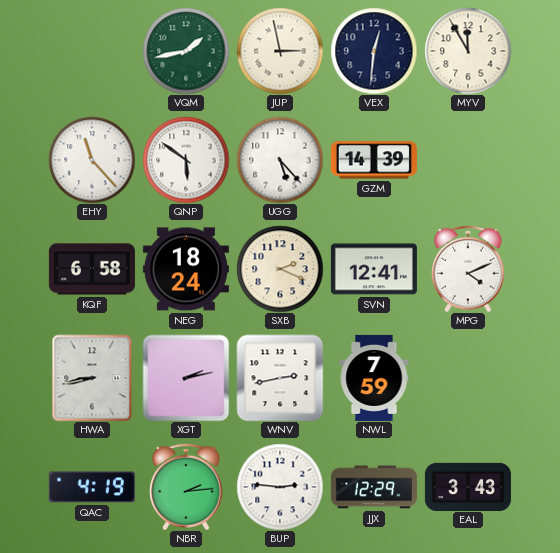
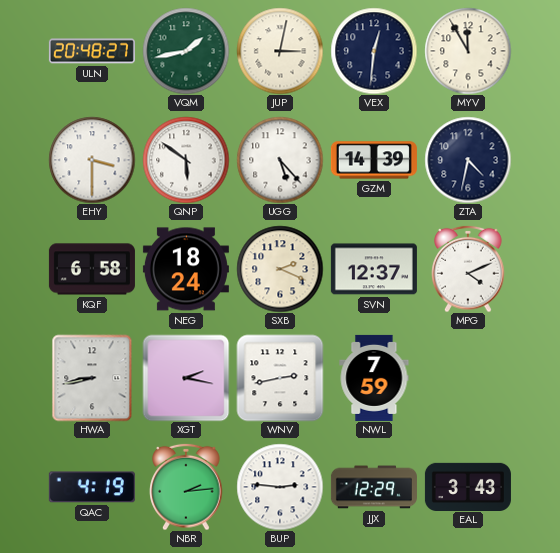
ULN: none -> 20:48
JUP: 2:58 -> 3:02
EHY: 11:23 -> 3:30
ZTA: none -> 4:32
SVN: 12:41 -> 12:37
XGT: 2:13 -> 2:17
